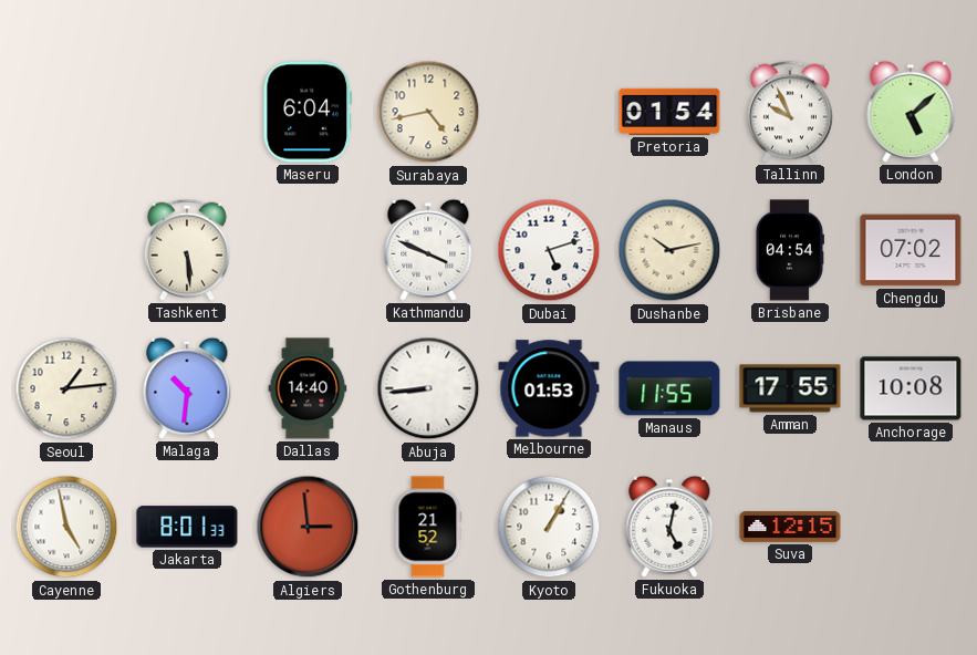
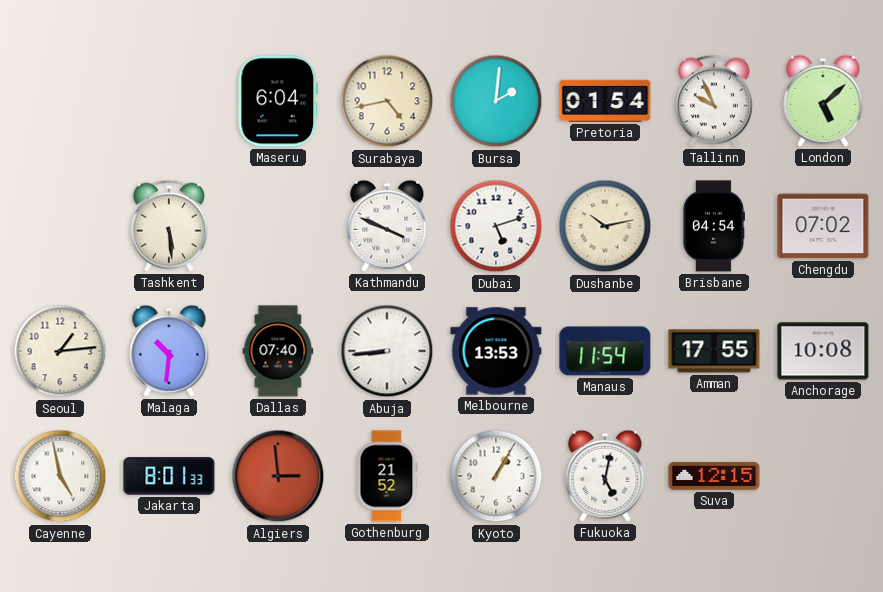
Bursa: none -> 2:01
Dallas: 14:40 -> 07:40
Melbourne: 01:53 -> 13:53
Manaus: 11:55 -> 11:54
